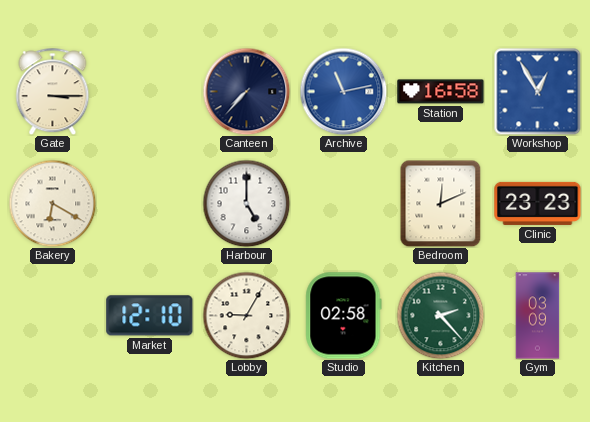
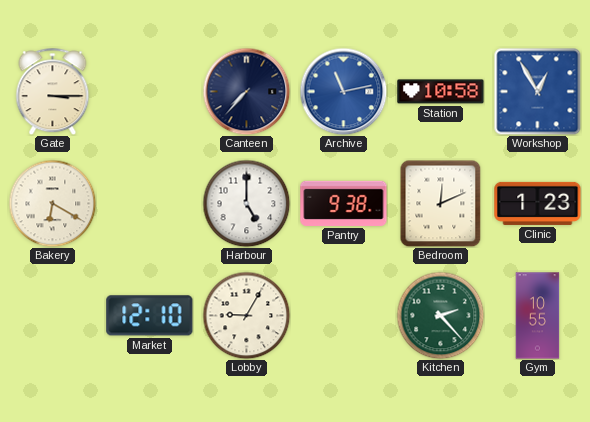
Station: 16:58 -> 10:58
Pantry: none -> 9:38
Clinic: 23:23 -> 1:23
Studio: 02:58 -> none
Gym: 03:09 -> 10:55
